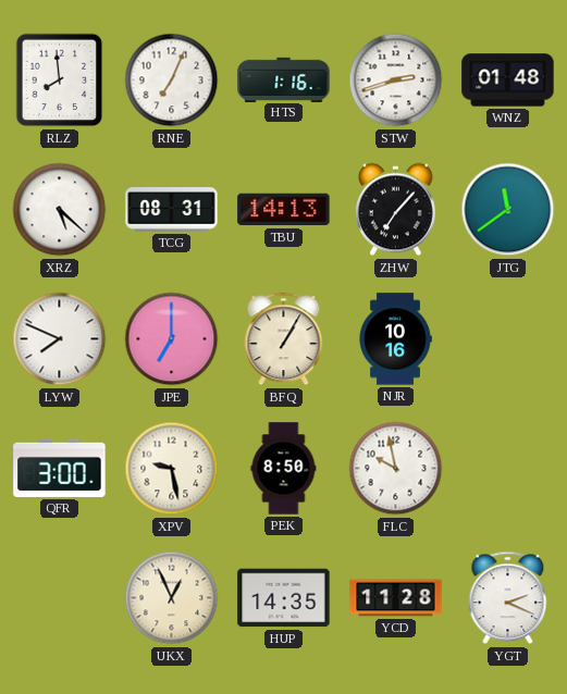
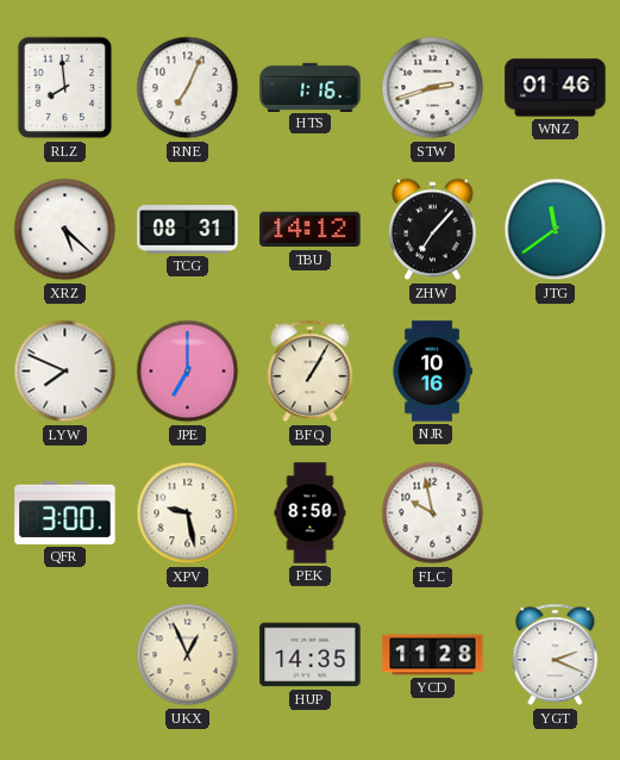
WNZ: 01:48 -> 01:46
TBU: 14:13 -> 14:12
